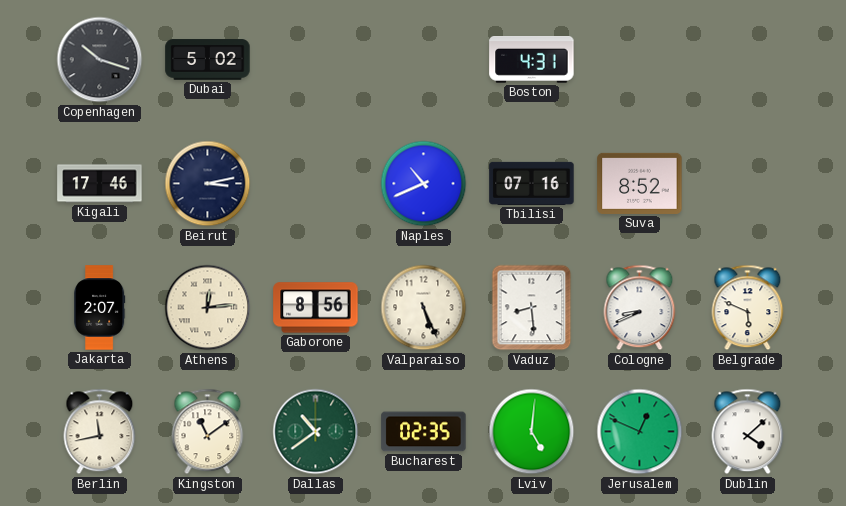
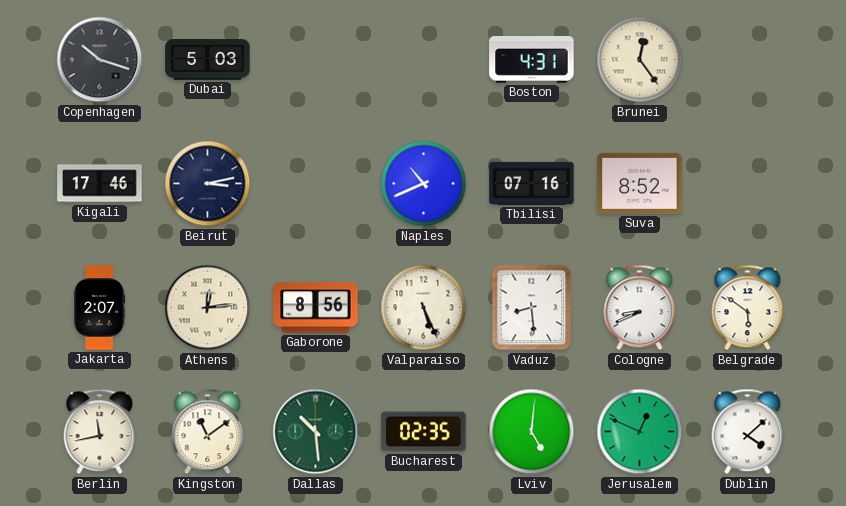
Dubai: 5:02 -> 5:03
Brunei: none -> 12:24
Belgrade: 5:49 -> 5:51
Dallas: 10:39 -> 10:29
